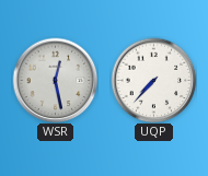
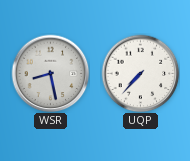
WSR: 12:28 -> 8:28
